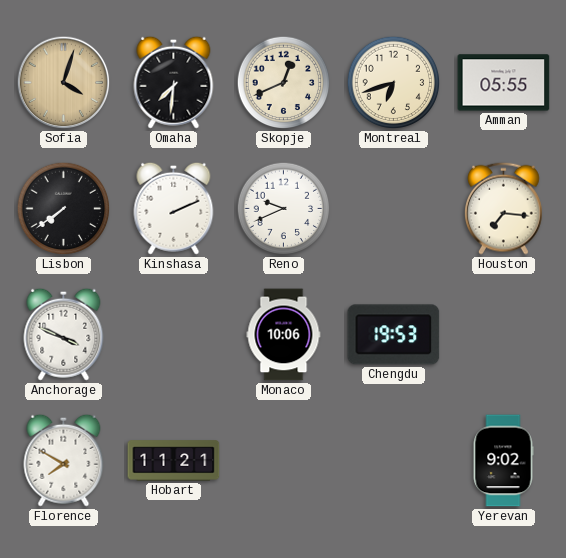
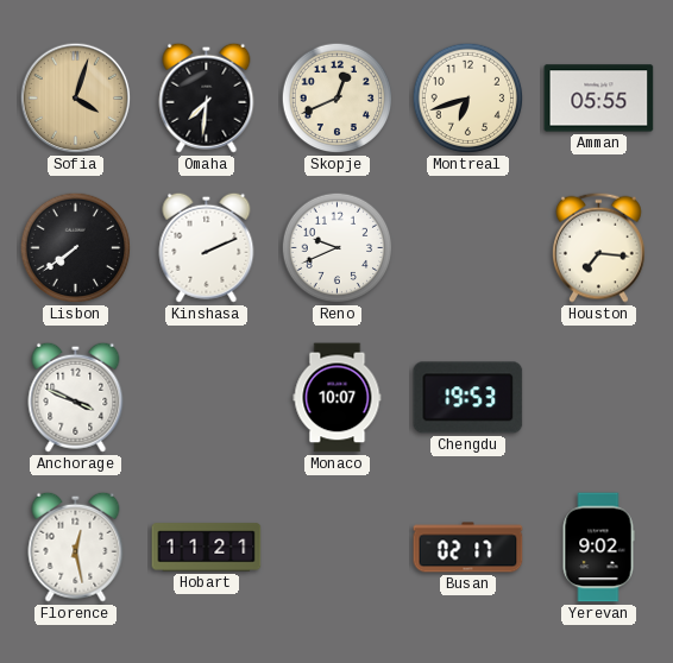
Monaco: 10:06 -> 10:07
Florence: 7:50 -> 12:28
Busan: none -> 02:17
